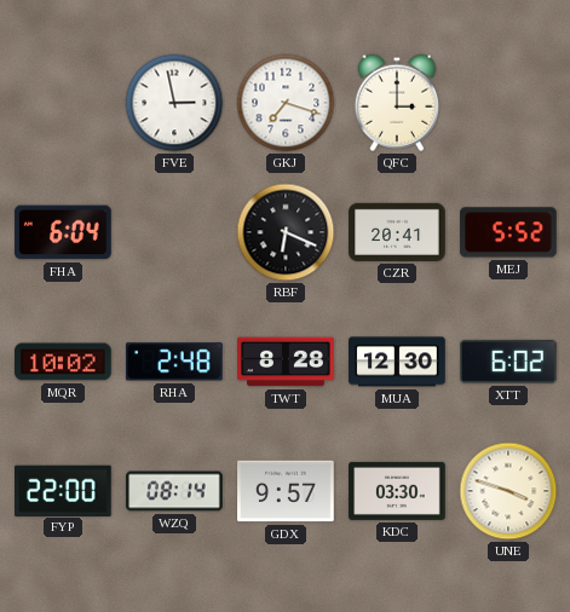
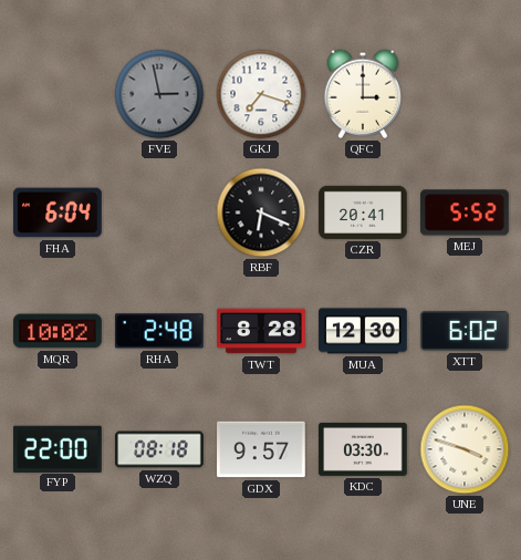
FVE dial: white -> grey
WZQ: 08:14 -> 08:18
